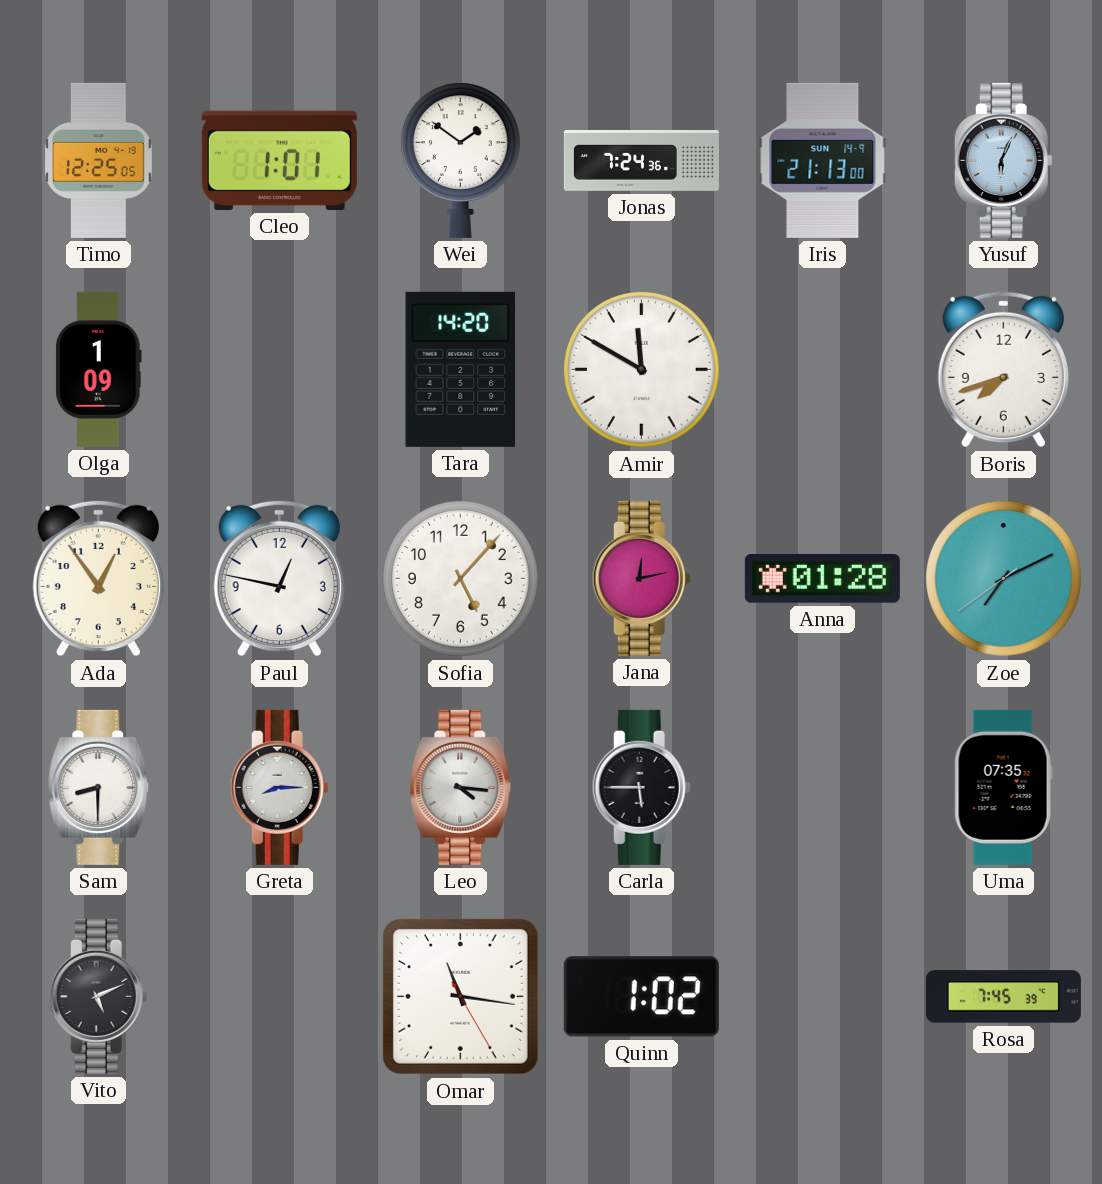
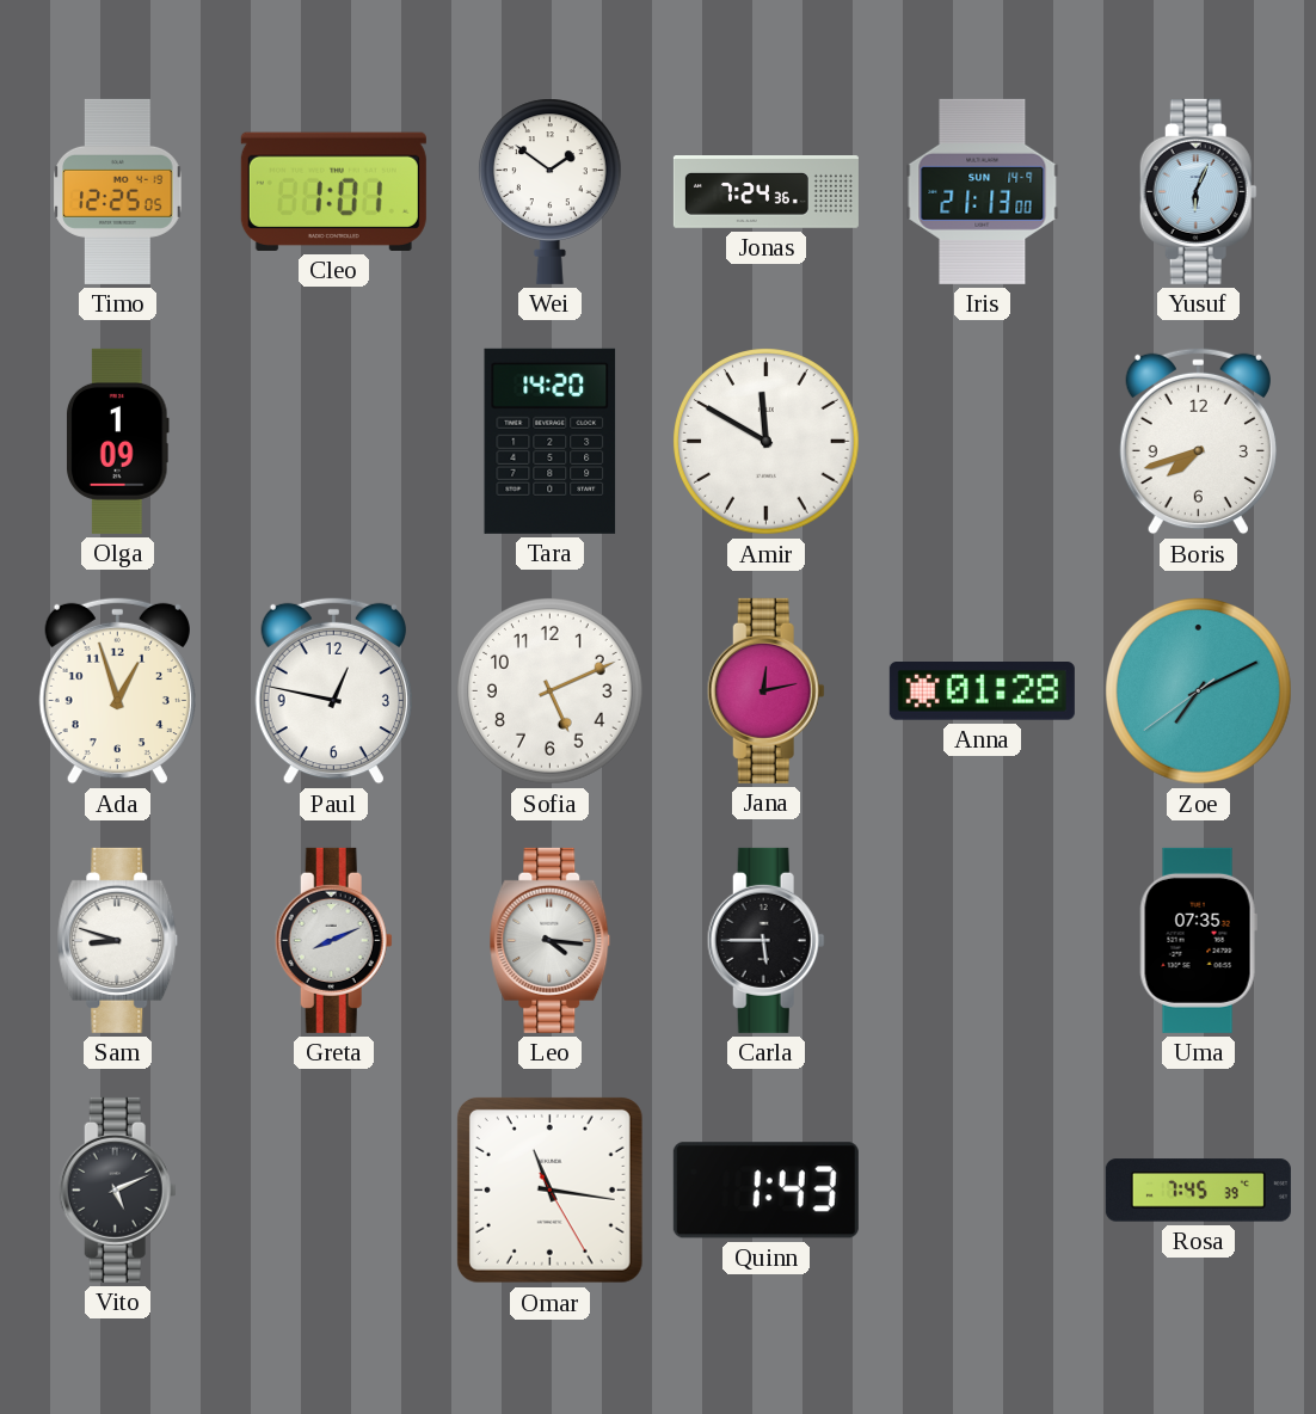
Ada: 12:54 -> 12:57
Sofia: 5:07 -> 5:11
Sam: 8:30 -> 8:48
Greta: 8:15 -> 8:11
Quinn: 1:02 -> 1:43
